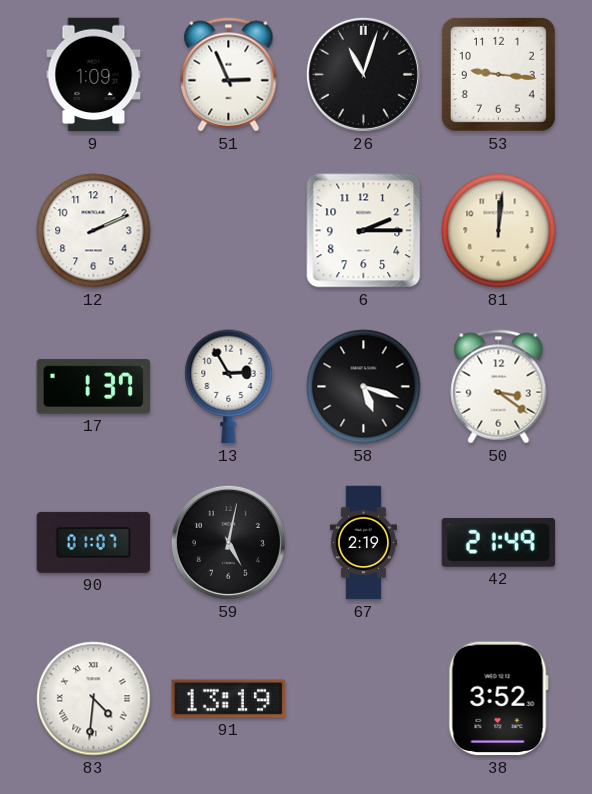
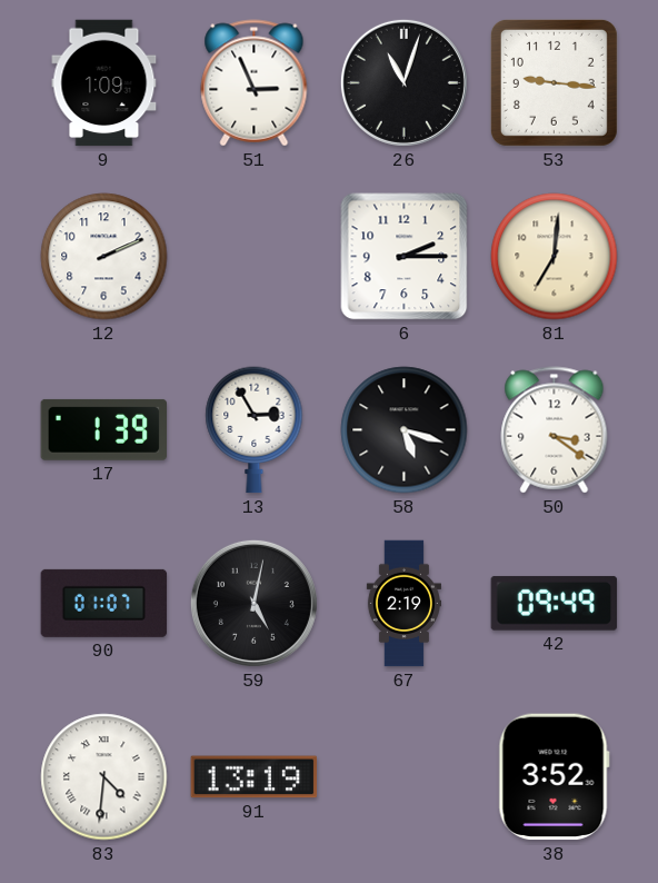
81: 12:01 -> 7:01
17: 1:37 -> 1:39
42: 21:49 -> 09:49
